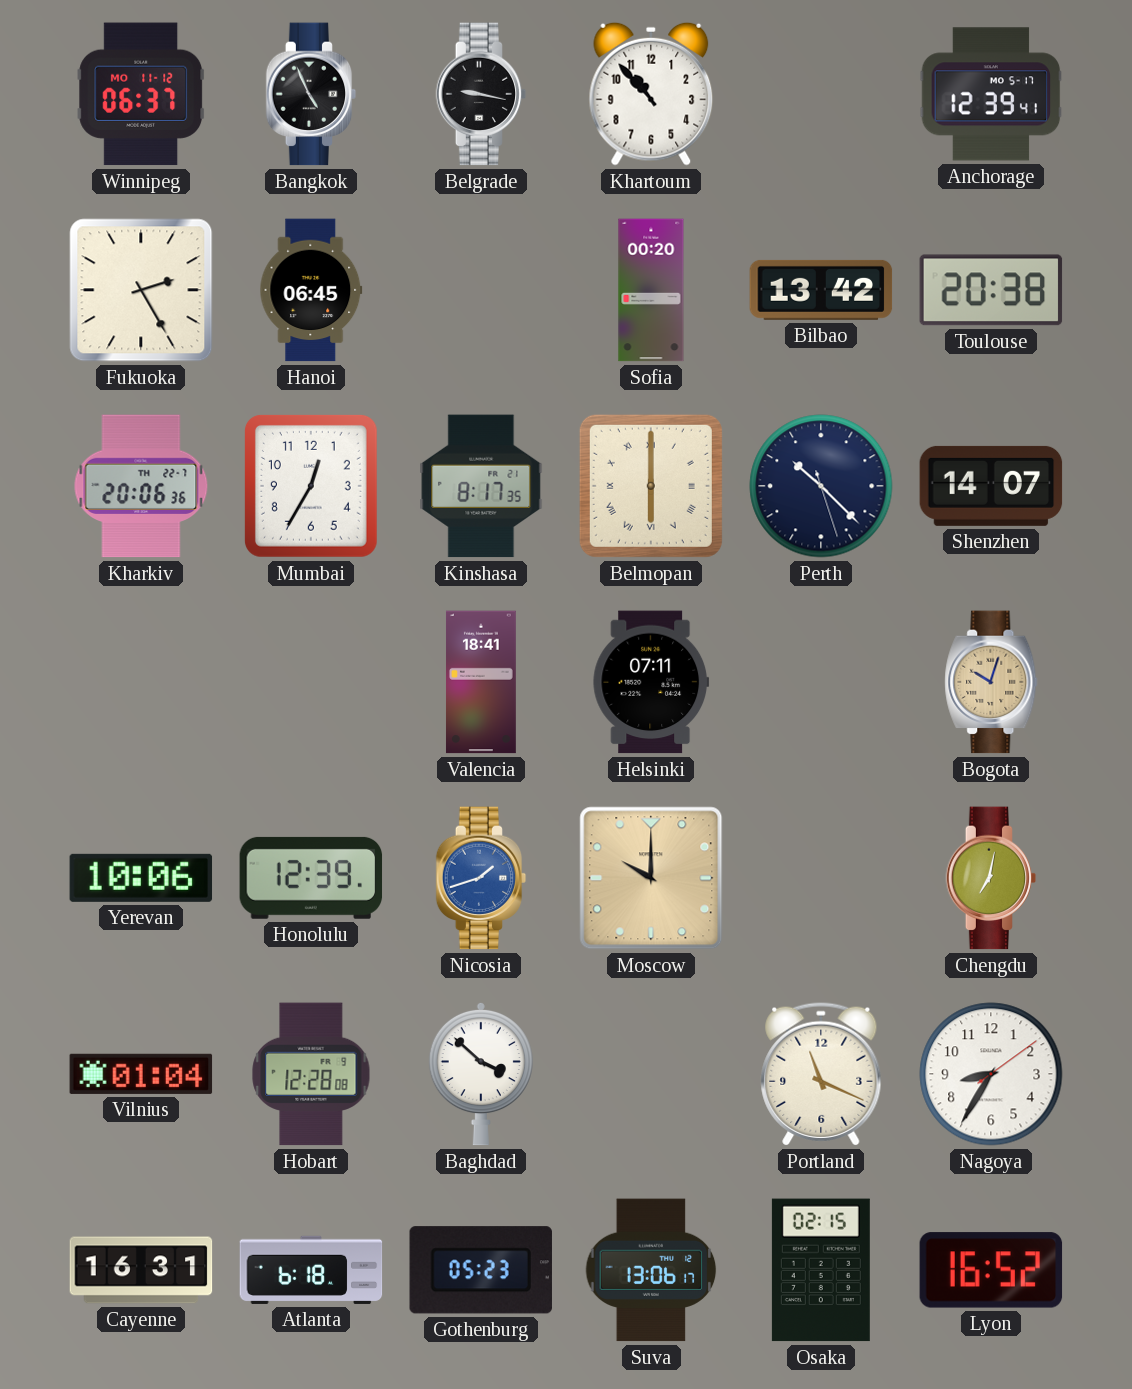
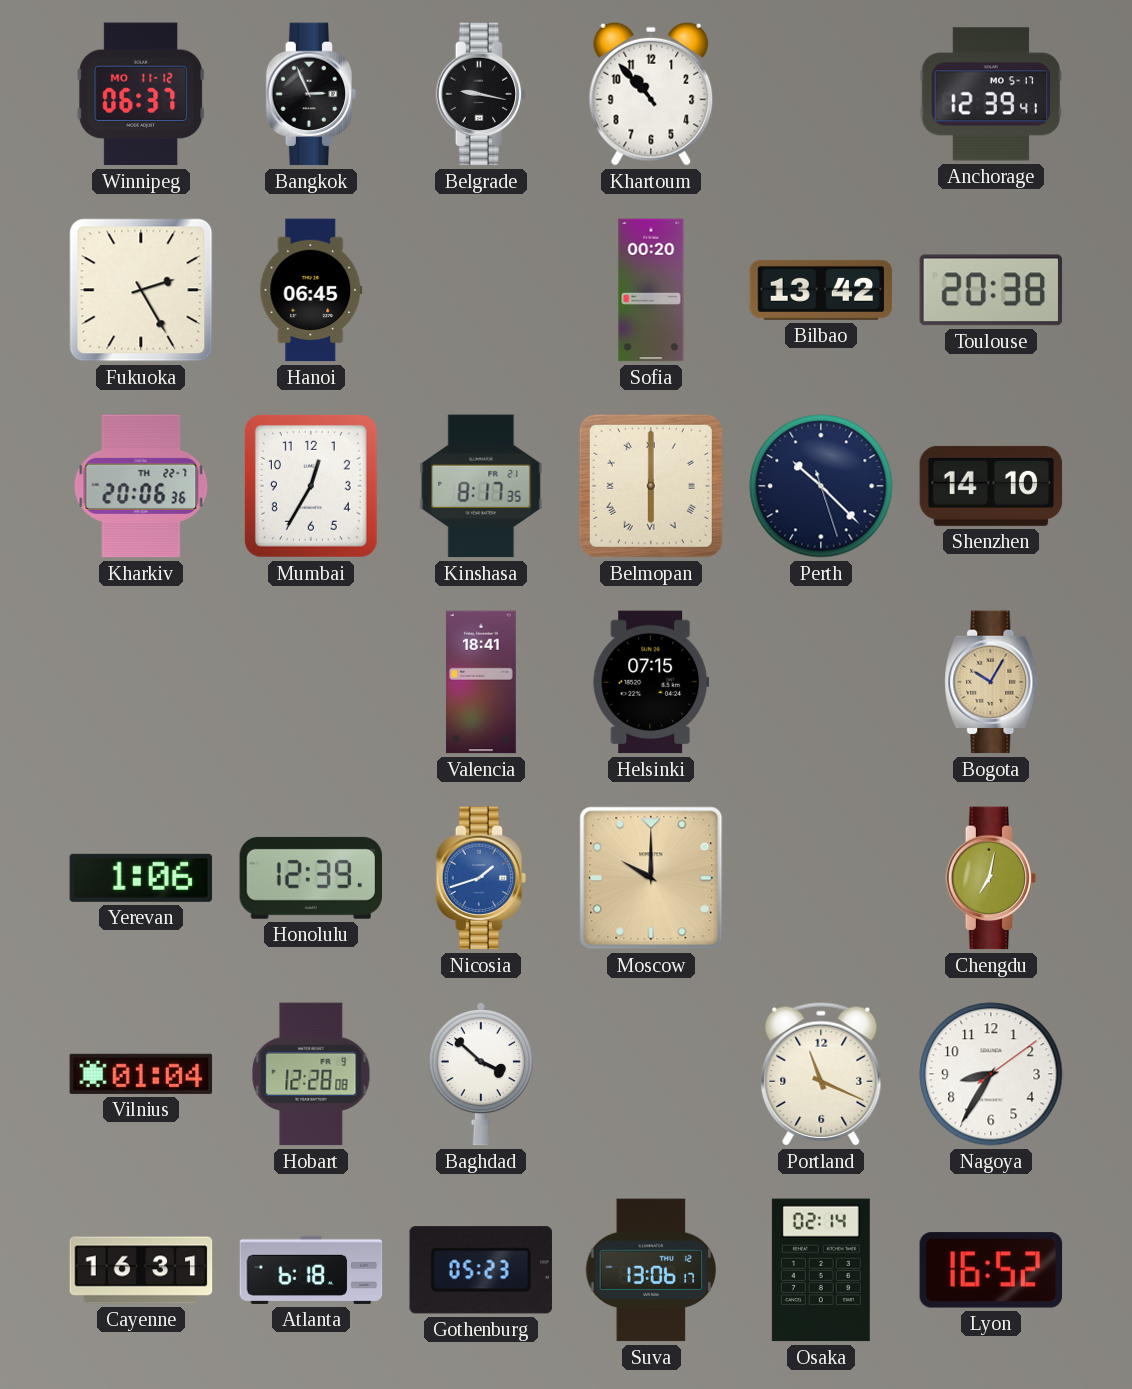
Bangkok: 4:56 -> 2:56
Shenzhen: 14:07 -> 14:10
Helsinki: 07:11 -> 07:15
Bogota: 10:03 -> 10:05
Yerevan: 10:06 -> 1:06
Osaka: 02:15 -> 02:14
